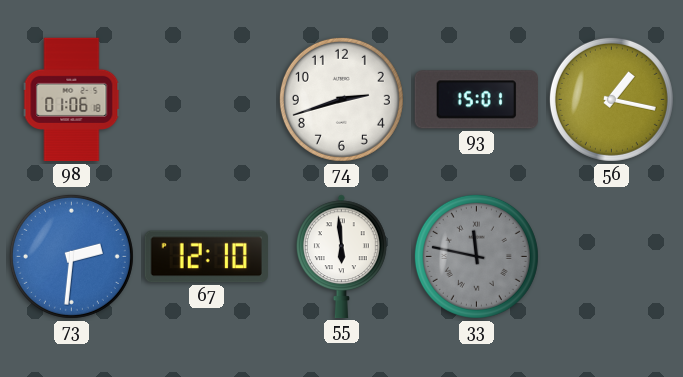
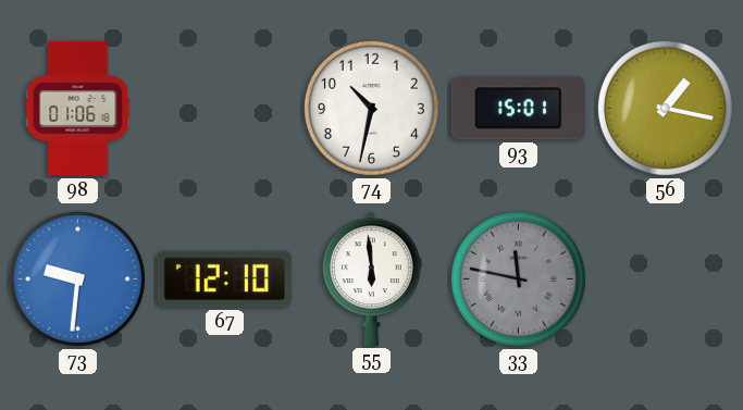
74: 2:42 -> 10:32
73: 2:31 -> 9:31
